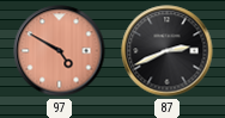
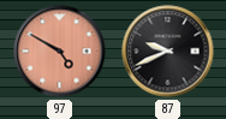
87: 2:41 -> 9:41
